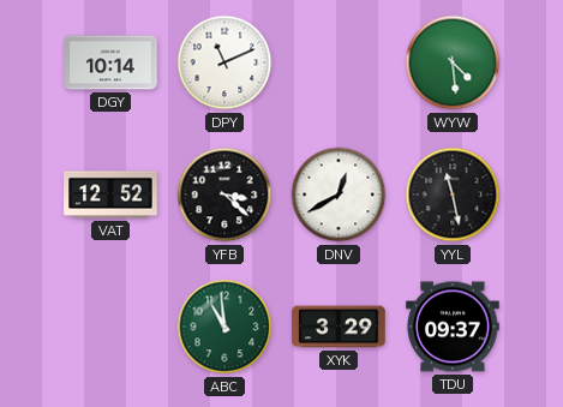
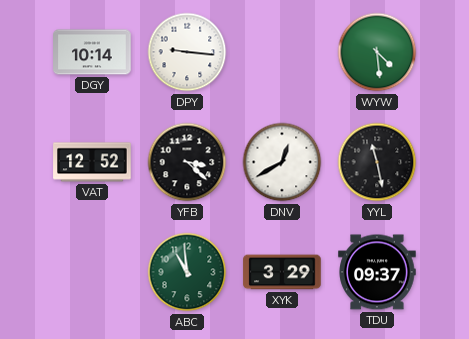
DPY: 11:11 -> 9:16
